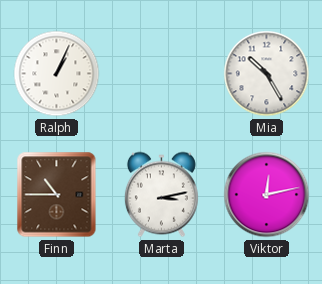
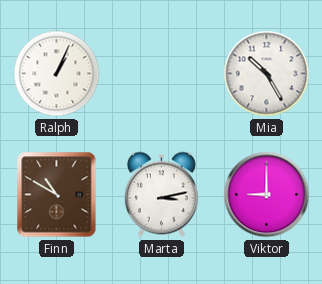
Finn: 10:45 -> 10:50
Viktor: 12:13 -> 9:00
